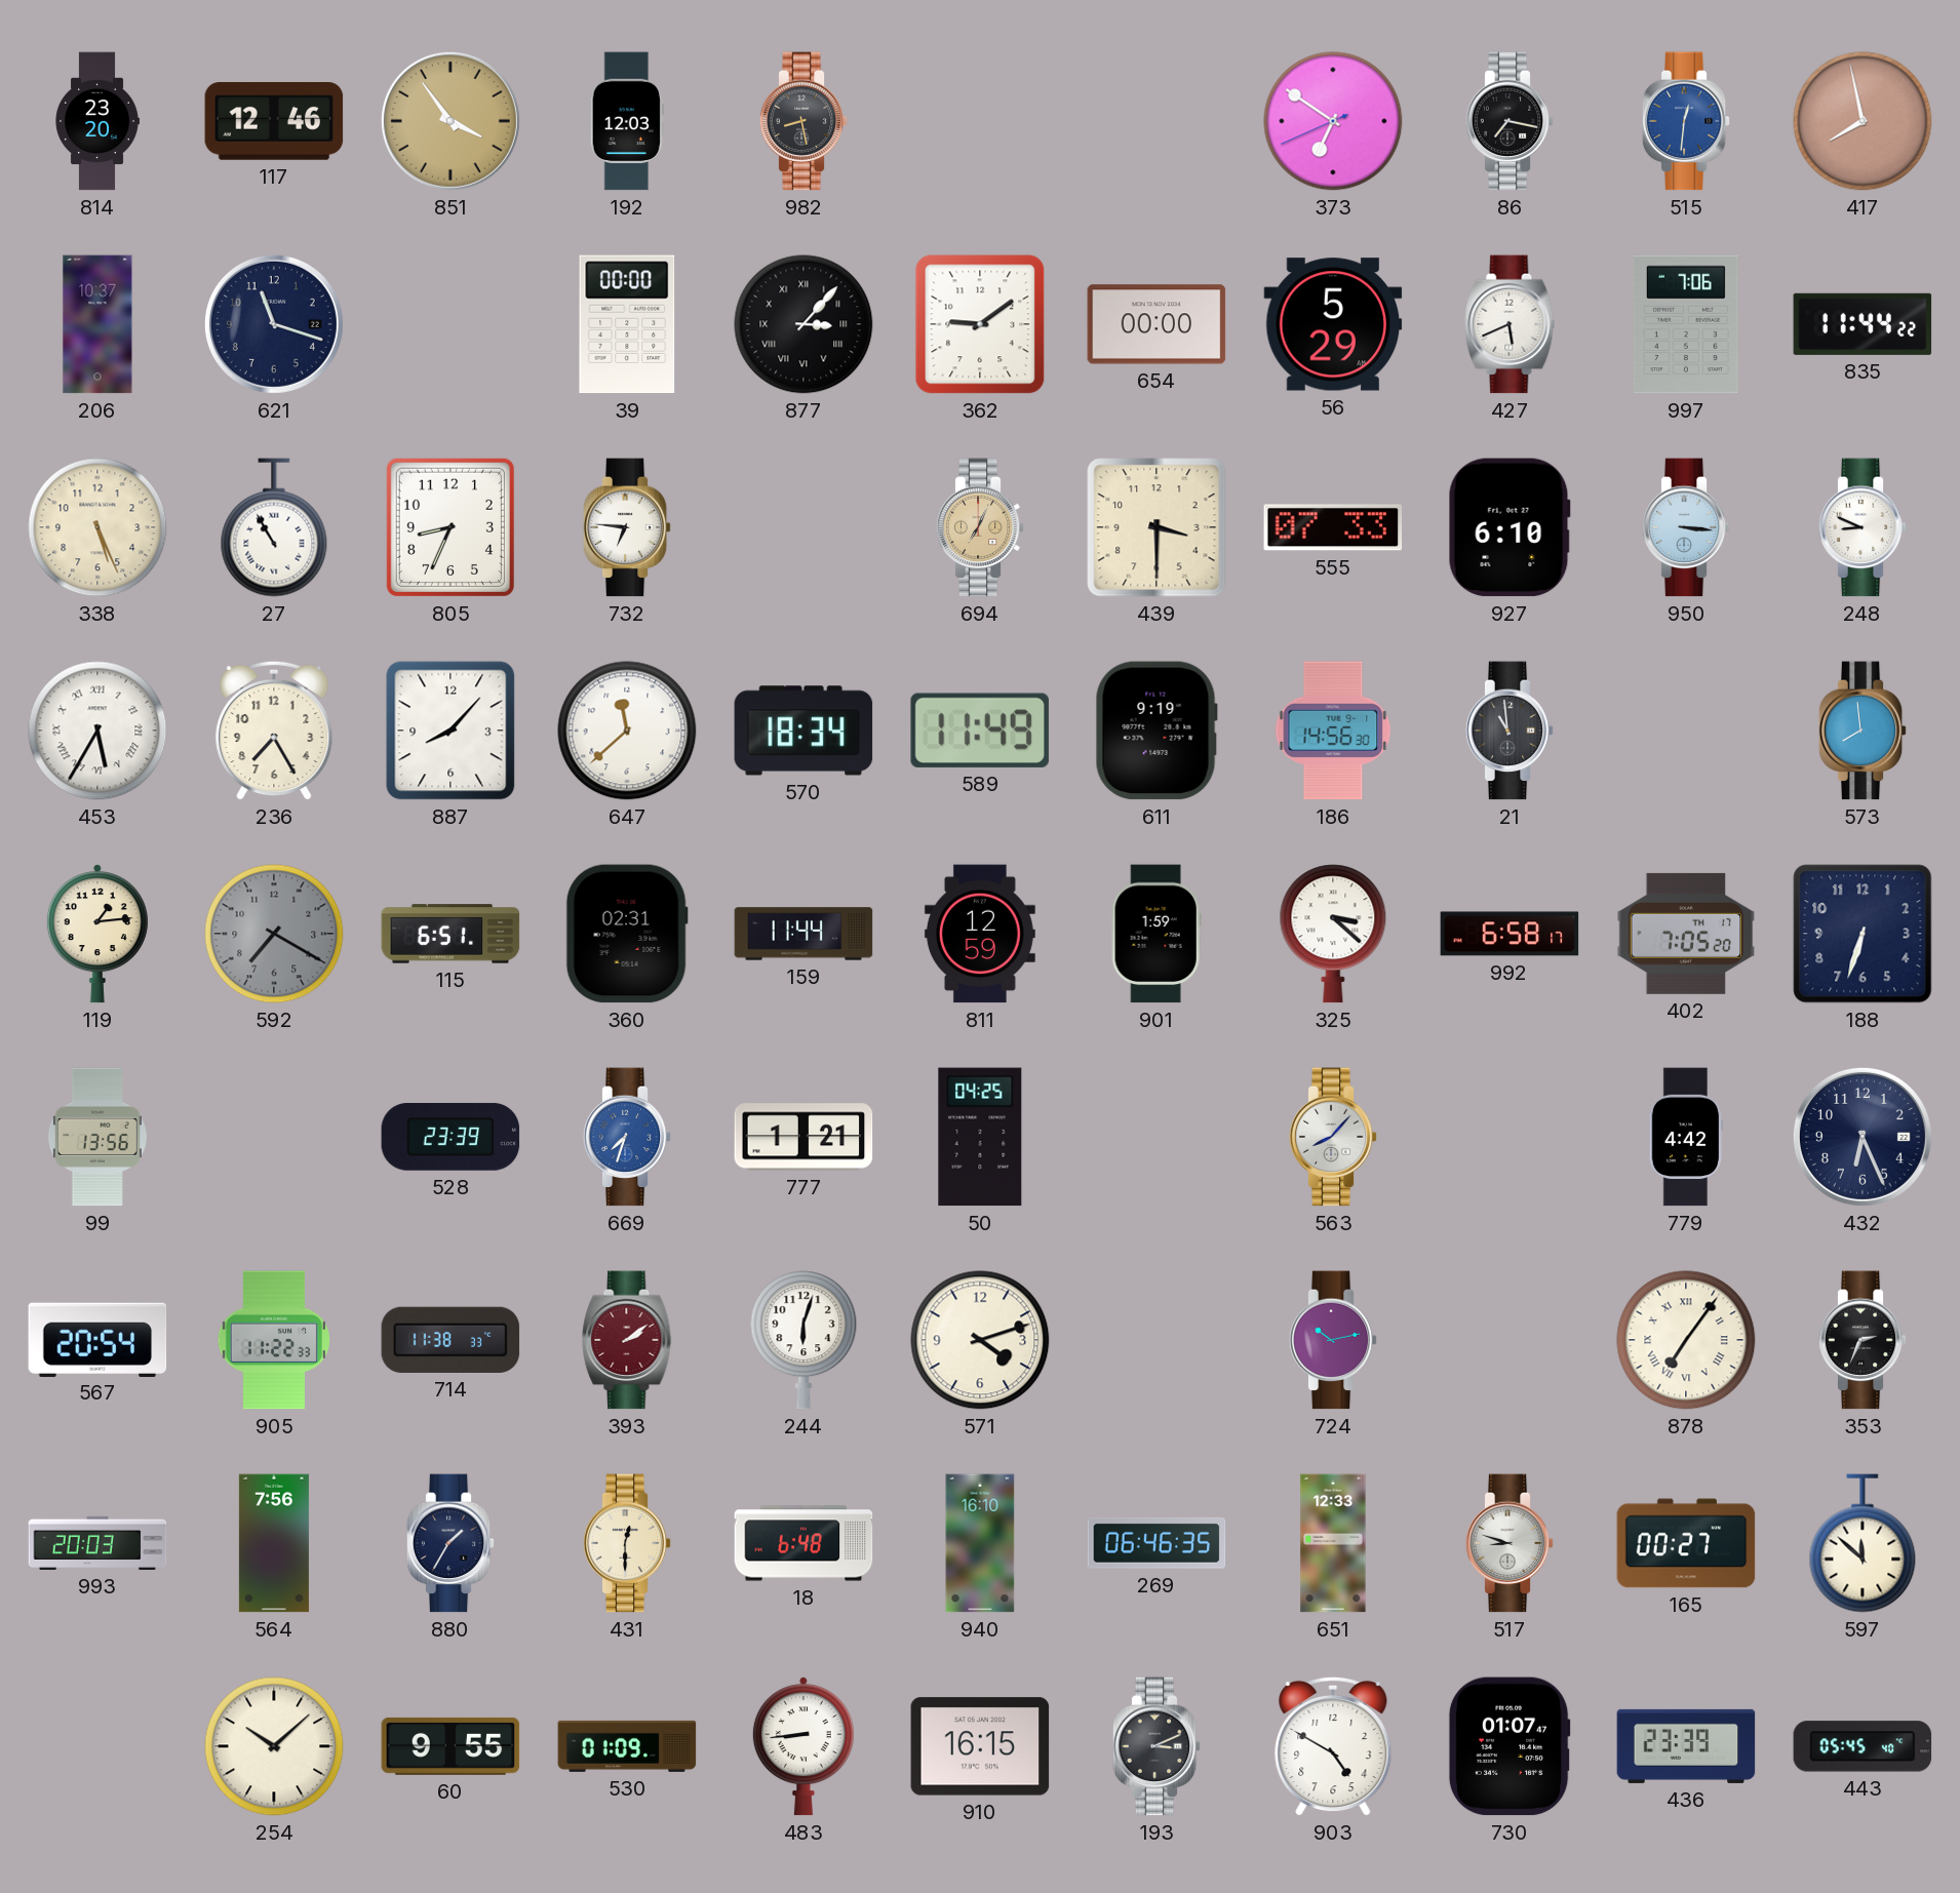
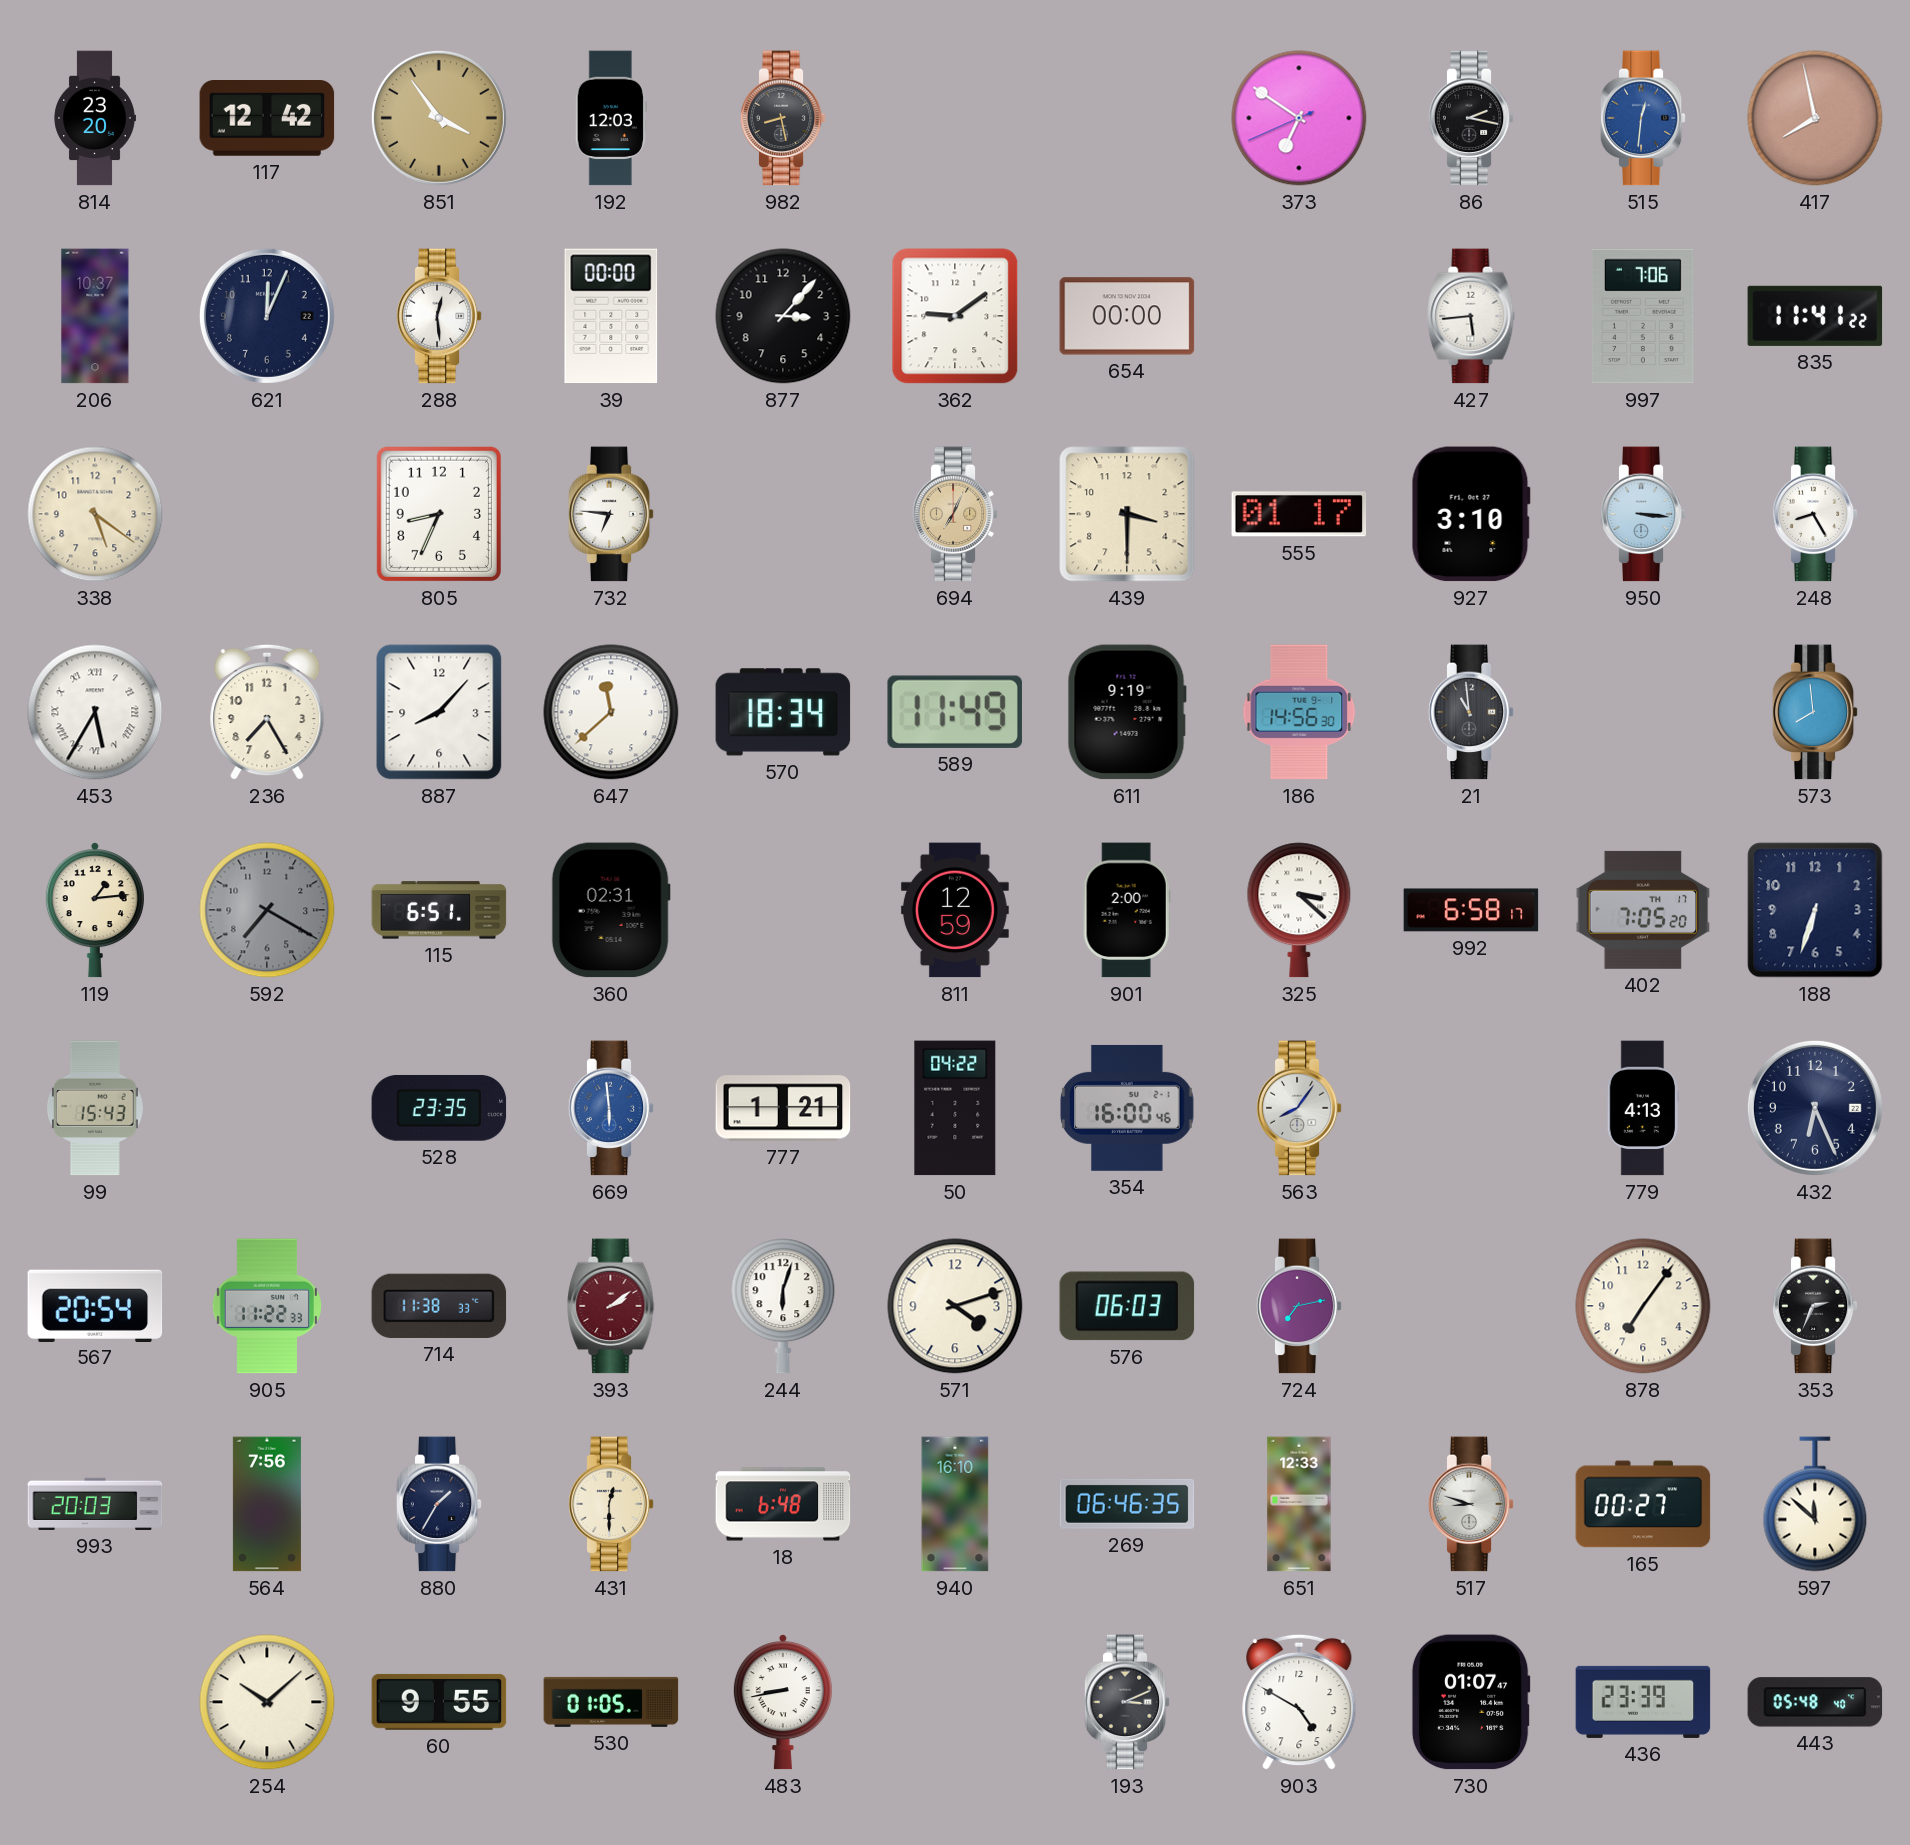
117: 12:46 -> 12:42
86: 7:17 -> 2:17
621: 11:18 -> 12:04
288: none -> 12:29
877 numerals: Roman -> Arabic
56: 5:29 -> none
427: 5:41 -> 5:44
835: 11:44 -> 11:41
338: 5:26 -> 5:21
27: 10:55 -> none
555: 07:33 -> 01:17
927: 6:10 -> 3:10
248: 8:49 -> 8:25
159: 11:44 -> none
901: 1:59 -> 2:00
99: 13:56 -> 15:43
528: 23:39 -> 23:35
669: 7:33 -> 5:59
50: 04:25 -> 04:22
354: none -> 16:00
563: 8:07 -> 8:06
779: 4:42 -> 4:13
576: none -> 06:03
724: 10:13 -> 7:13
878 numerals: Roman -> Arabic
530: 01:09 -> 01:05
483: 8:44 -> 8:43
910: 16:15 -> none
443: 05:45 -> 05:48
